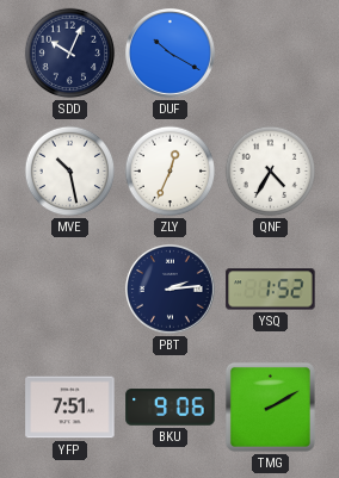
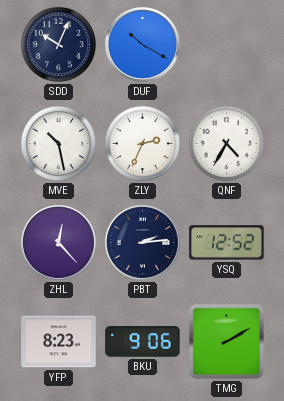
ZLY: 12:34 -> 2:34
ZHL: none -> 12:23
YSQ: 1:52 -> 12:52
YFP: 7:51 -> 8:23
